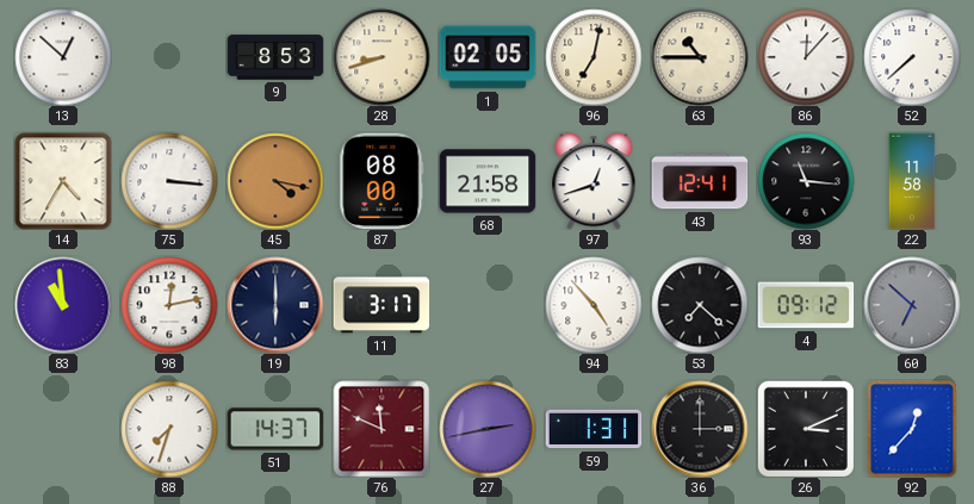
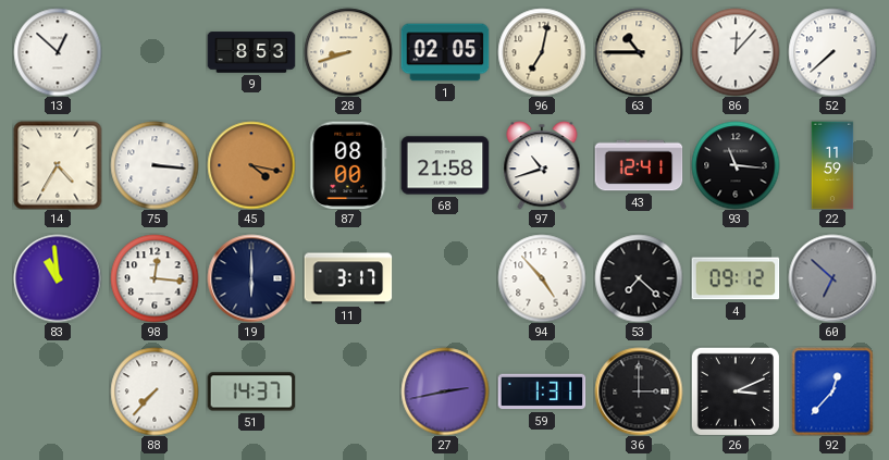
97: 12:42 -> 10:42
22: 11:58 -> 11:59
98: 12:13 -> 12:16
88: 7:33 -> 7:37
76: 11:49 -> none
